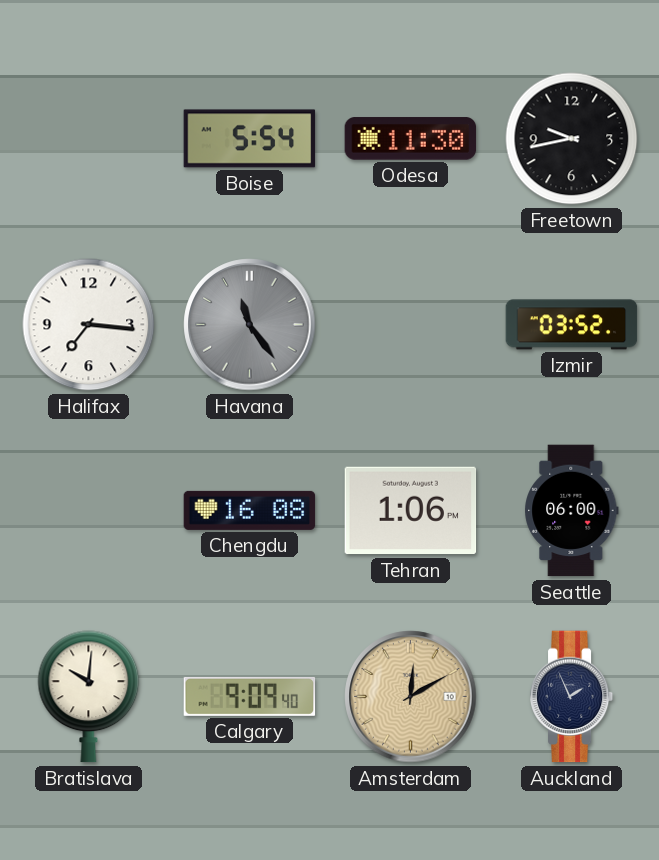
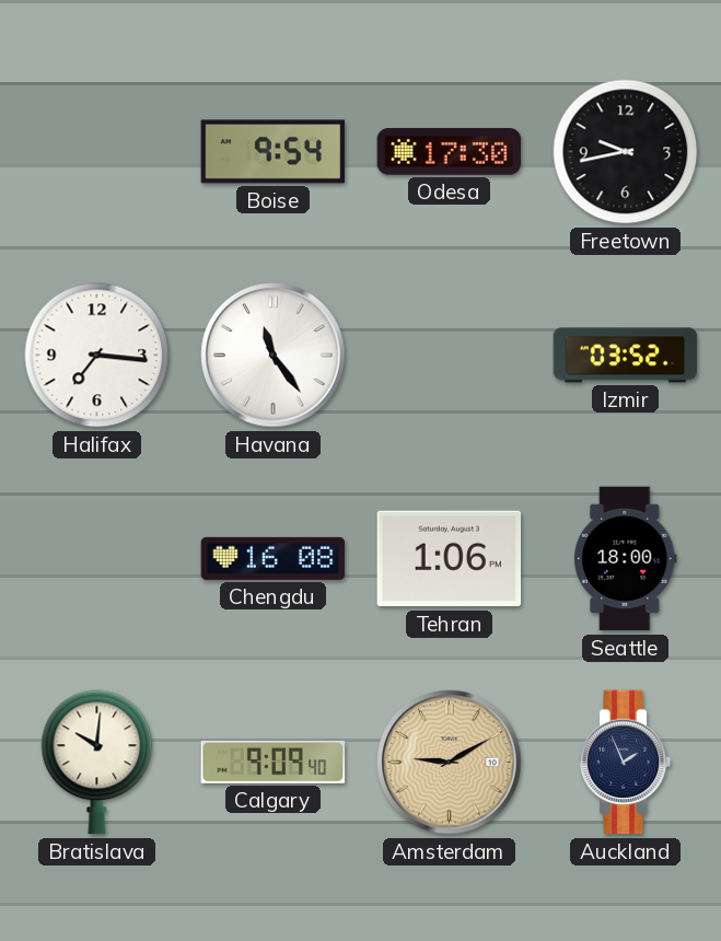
Boise: 5:54 -> 9:54
Odesa: 11:30 -> 17:30
Havana dial: grey -> white
Seattle: 06:00 -> 18:00
Amsterdam: 12:10 -> 9:10
